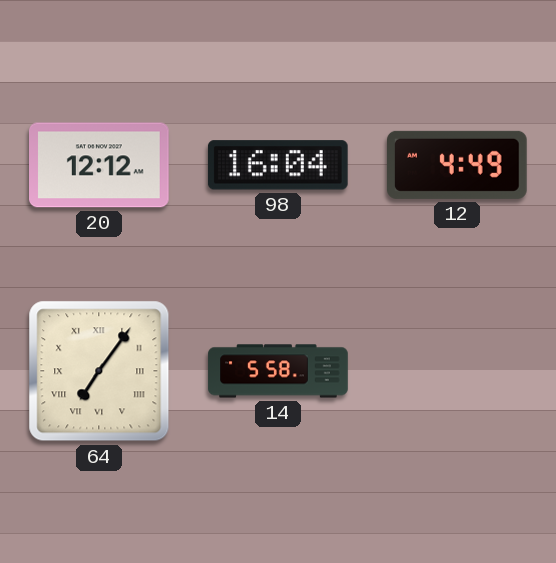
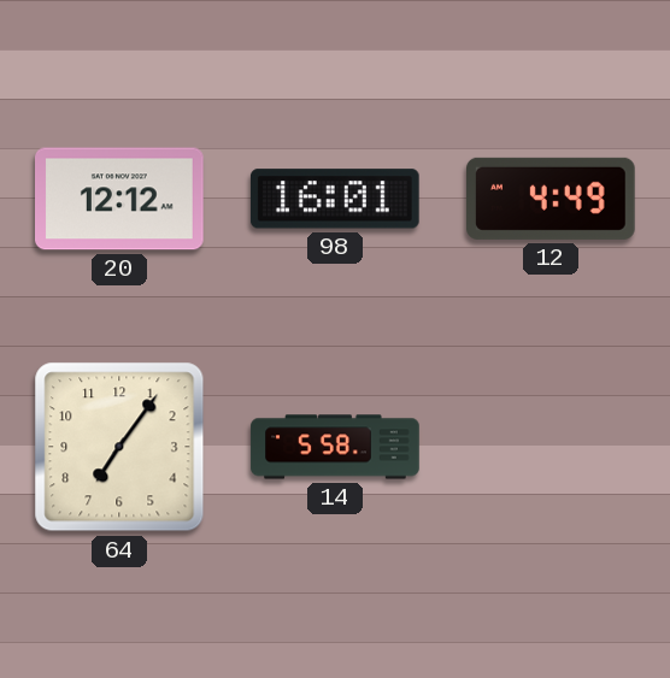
98: 16:04 -> 16:01
64 numerals: Roman -> Arabic
